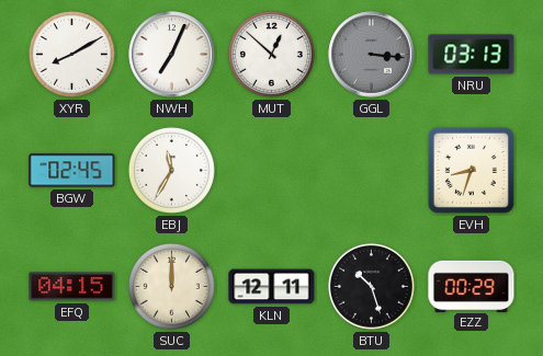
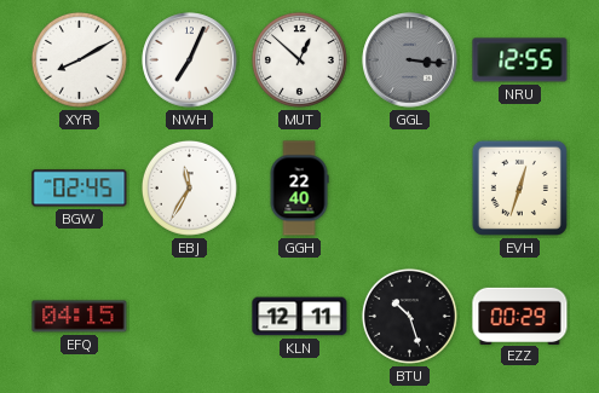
NRU: 03:13 -> 12:55
GGH: none -> 22:40
EVH: 8:33 -> 12:33
SUC: 12:00 -> none
